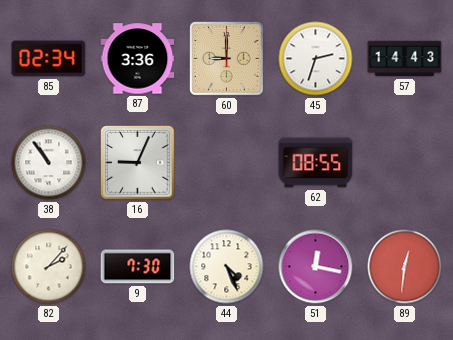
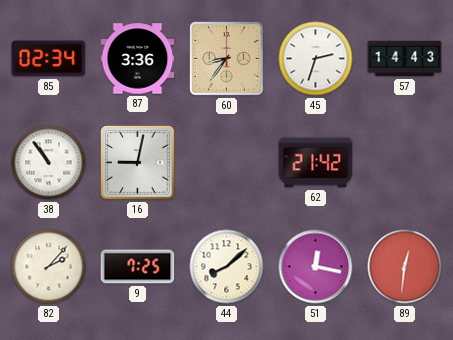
60: 9:00 -> 8:36
16: 9:04 -> 9:02
62: 08:55 -> 21:42
9: 7:30 -> 7:25
44: 4:26 -> 8:08
